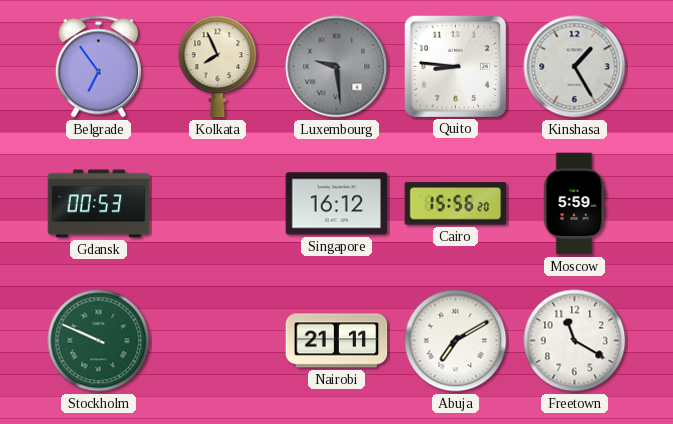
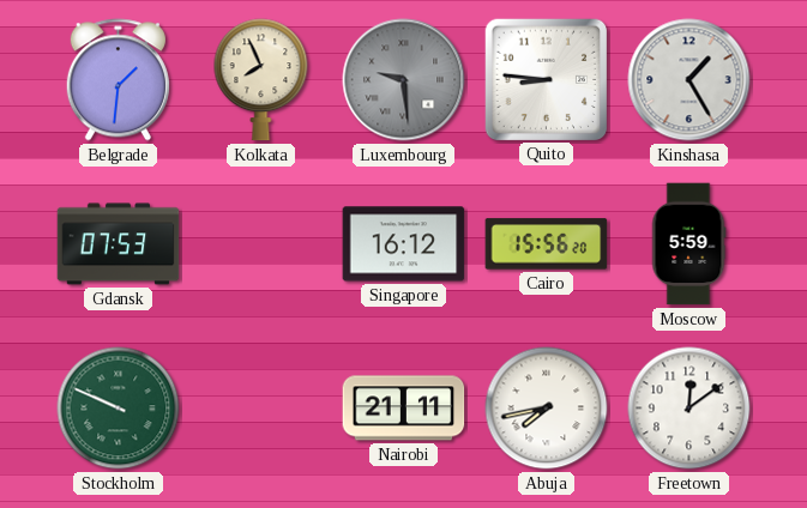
Belgrade: 6:54 -> 1:31
Gdansk: 00:53 -> 07:53
Abuja: 7:10 -> 7:43
Freetown: 11:20 -> 12:09
